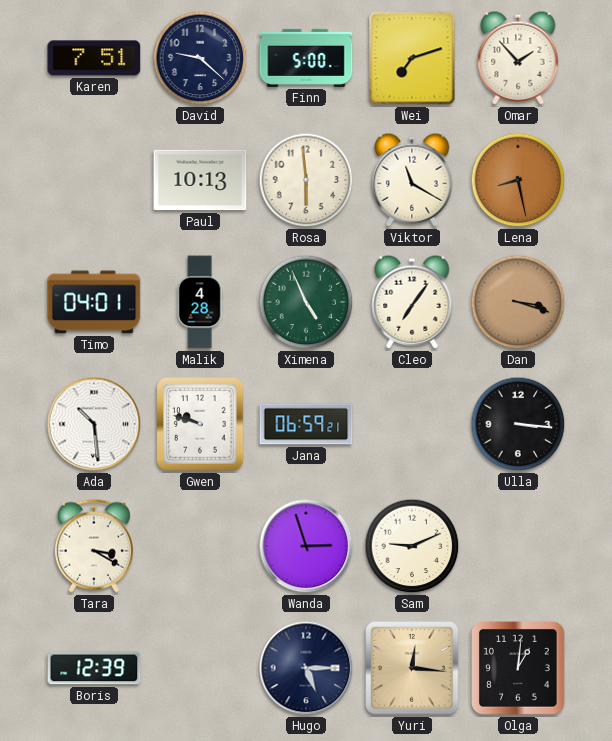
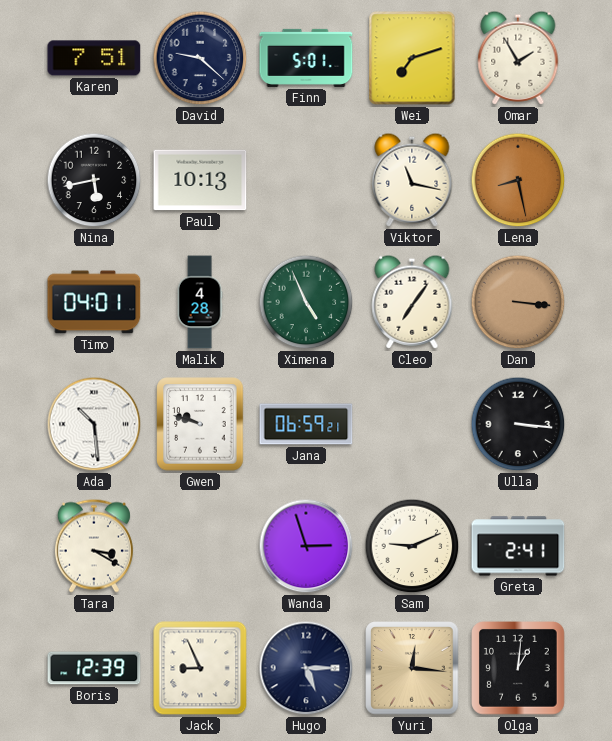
Finn: 5:00 -> 5:01
Omar: 1:53 -> 1:55
Nina: none -> 5:43
Rosa: 5:59 -> none
Viktor: 11:20 -> 11:17
Dan: 3:18 -> 3:16
Greta: none -> 2:41
Jack: none -> 8:56
